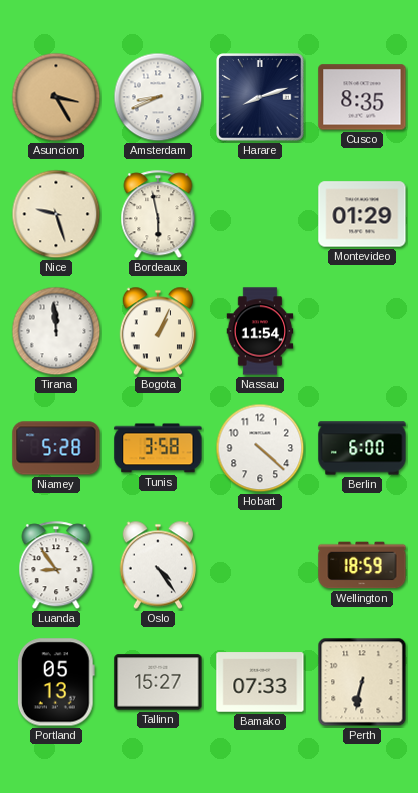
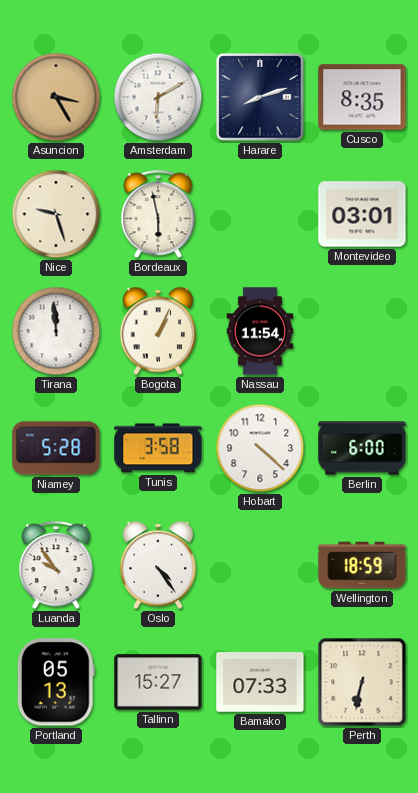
Amsterdam: 8:41 -> 6:10
Montevideo: 01:29 -> 03:01
Luanda: 8:54 -> 9:54
